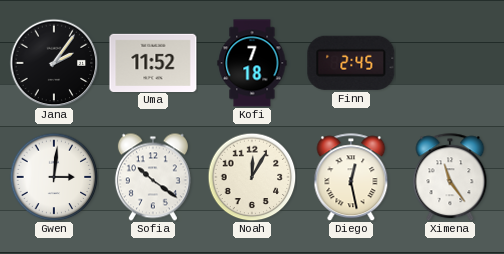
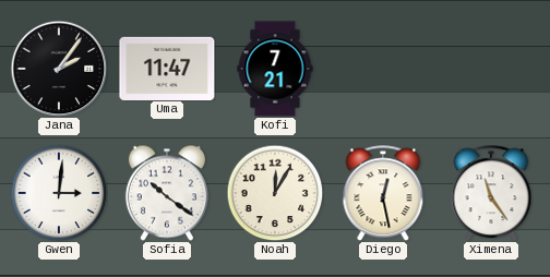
Uma: 11:52 -> 11:47
Kofi: 7:18 -> 7:21
Finn: 2:45 -> none
